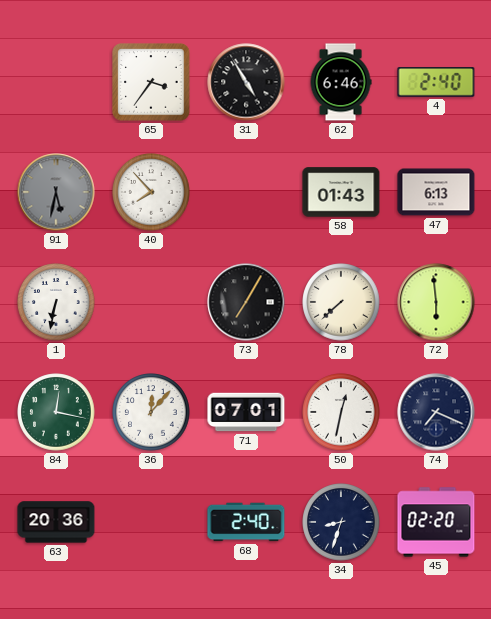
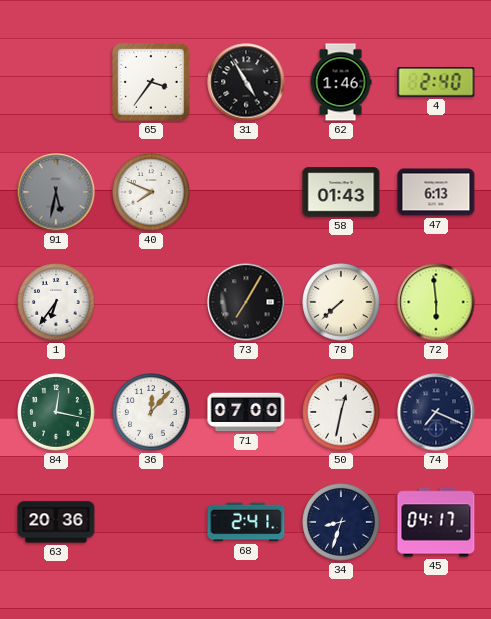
62: 6:46 -> 1:46
40: 7:53 -> 7:49
1: 6:32 -> 6:36
71: 07:01 -> 07:00
68: 2:40 -> 2:41
45: 02:20 -> 04:17
